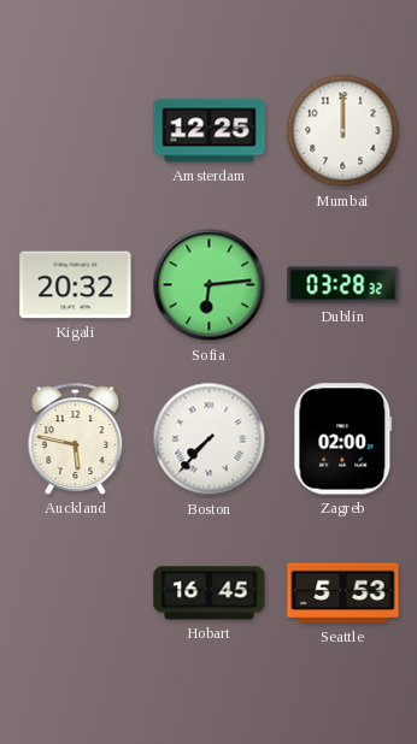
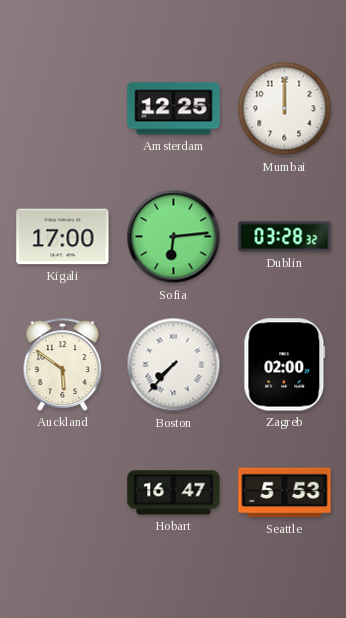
Kigali: 20:32 -> 17:00
Auckland: 5:47 -> 5:51
Hobart: 16:45 -> 16:47
